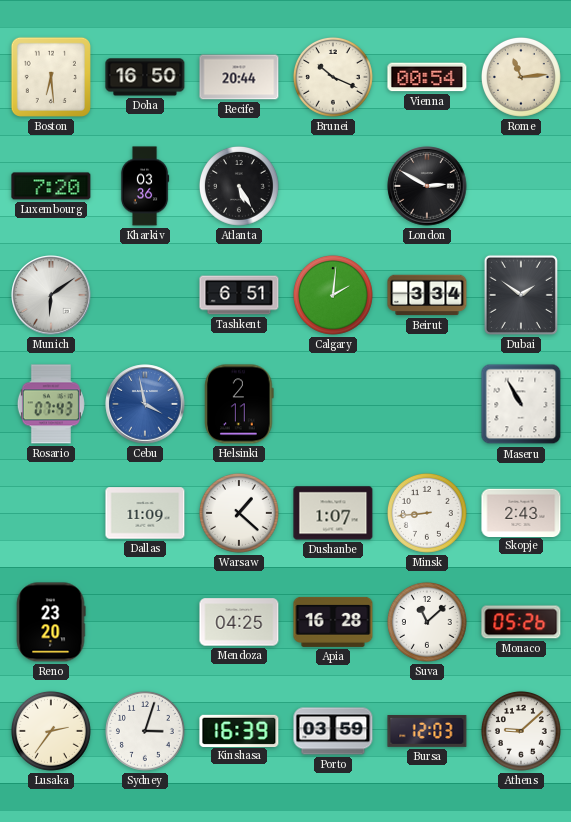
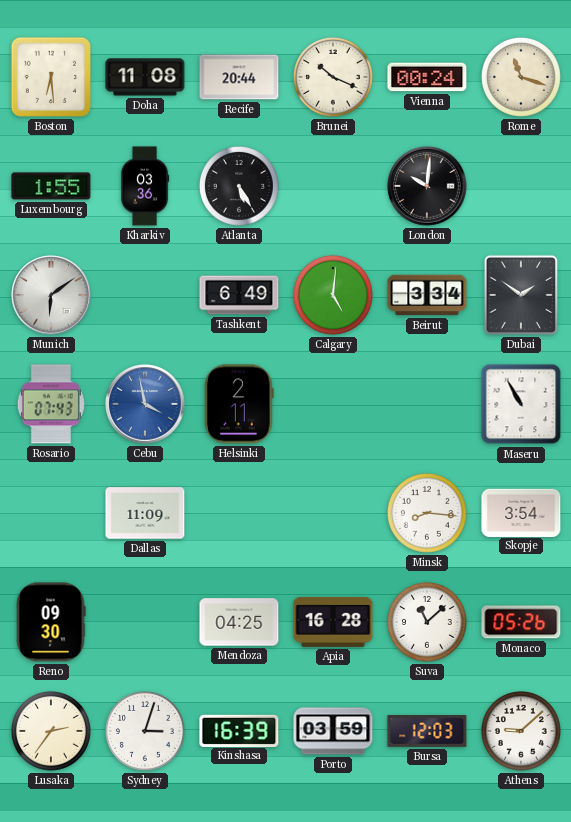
Doha: 16:50 -> 11:08
Vienna: 00:54 -> 00:24
Rome: 11:14 -> 11:18
Luxembourg: 7:20 -> 1:55
London: 2:50 -> 10:01
Tashkent: 6:51 -> 6:49
Calgary: 2:01 -> 5:01
Warsaw: 1:22 -> none
Dushanbe: 1:07 -> none
Minsk: 8:44 -> 8:16
Skopje: 2:43 -> 3:54
Reno: 23:20 -> 09:30
